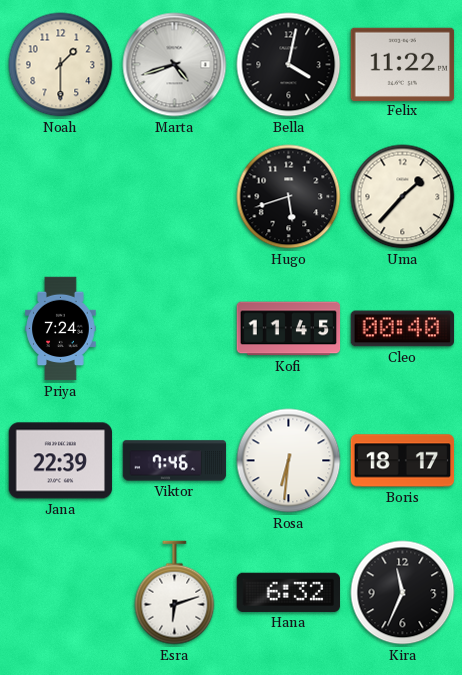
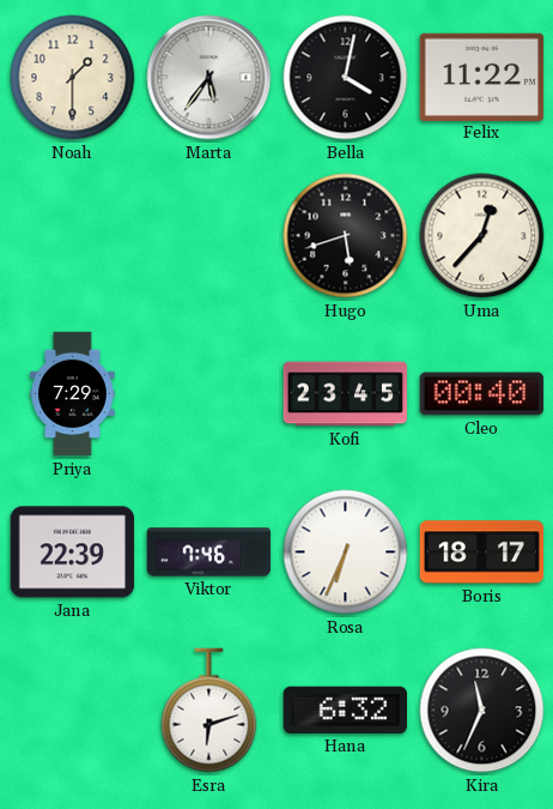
Marta: 4:42 -> 5:36
Uma: 1:37 -> 12:37
Priya: 7:24 -> 7:29
Kofi: 11:45 -> 23:45
Rosa: 6:31 -> 6:34
